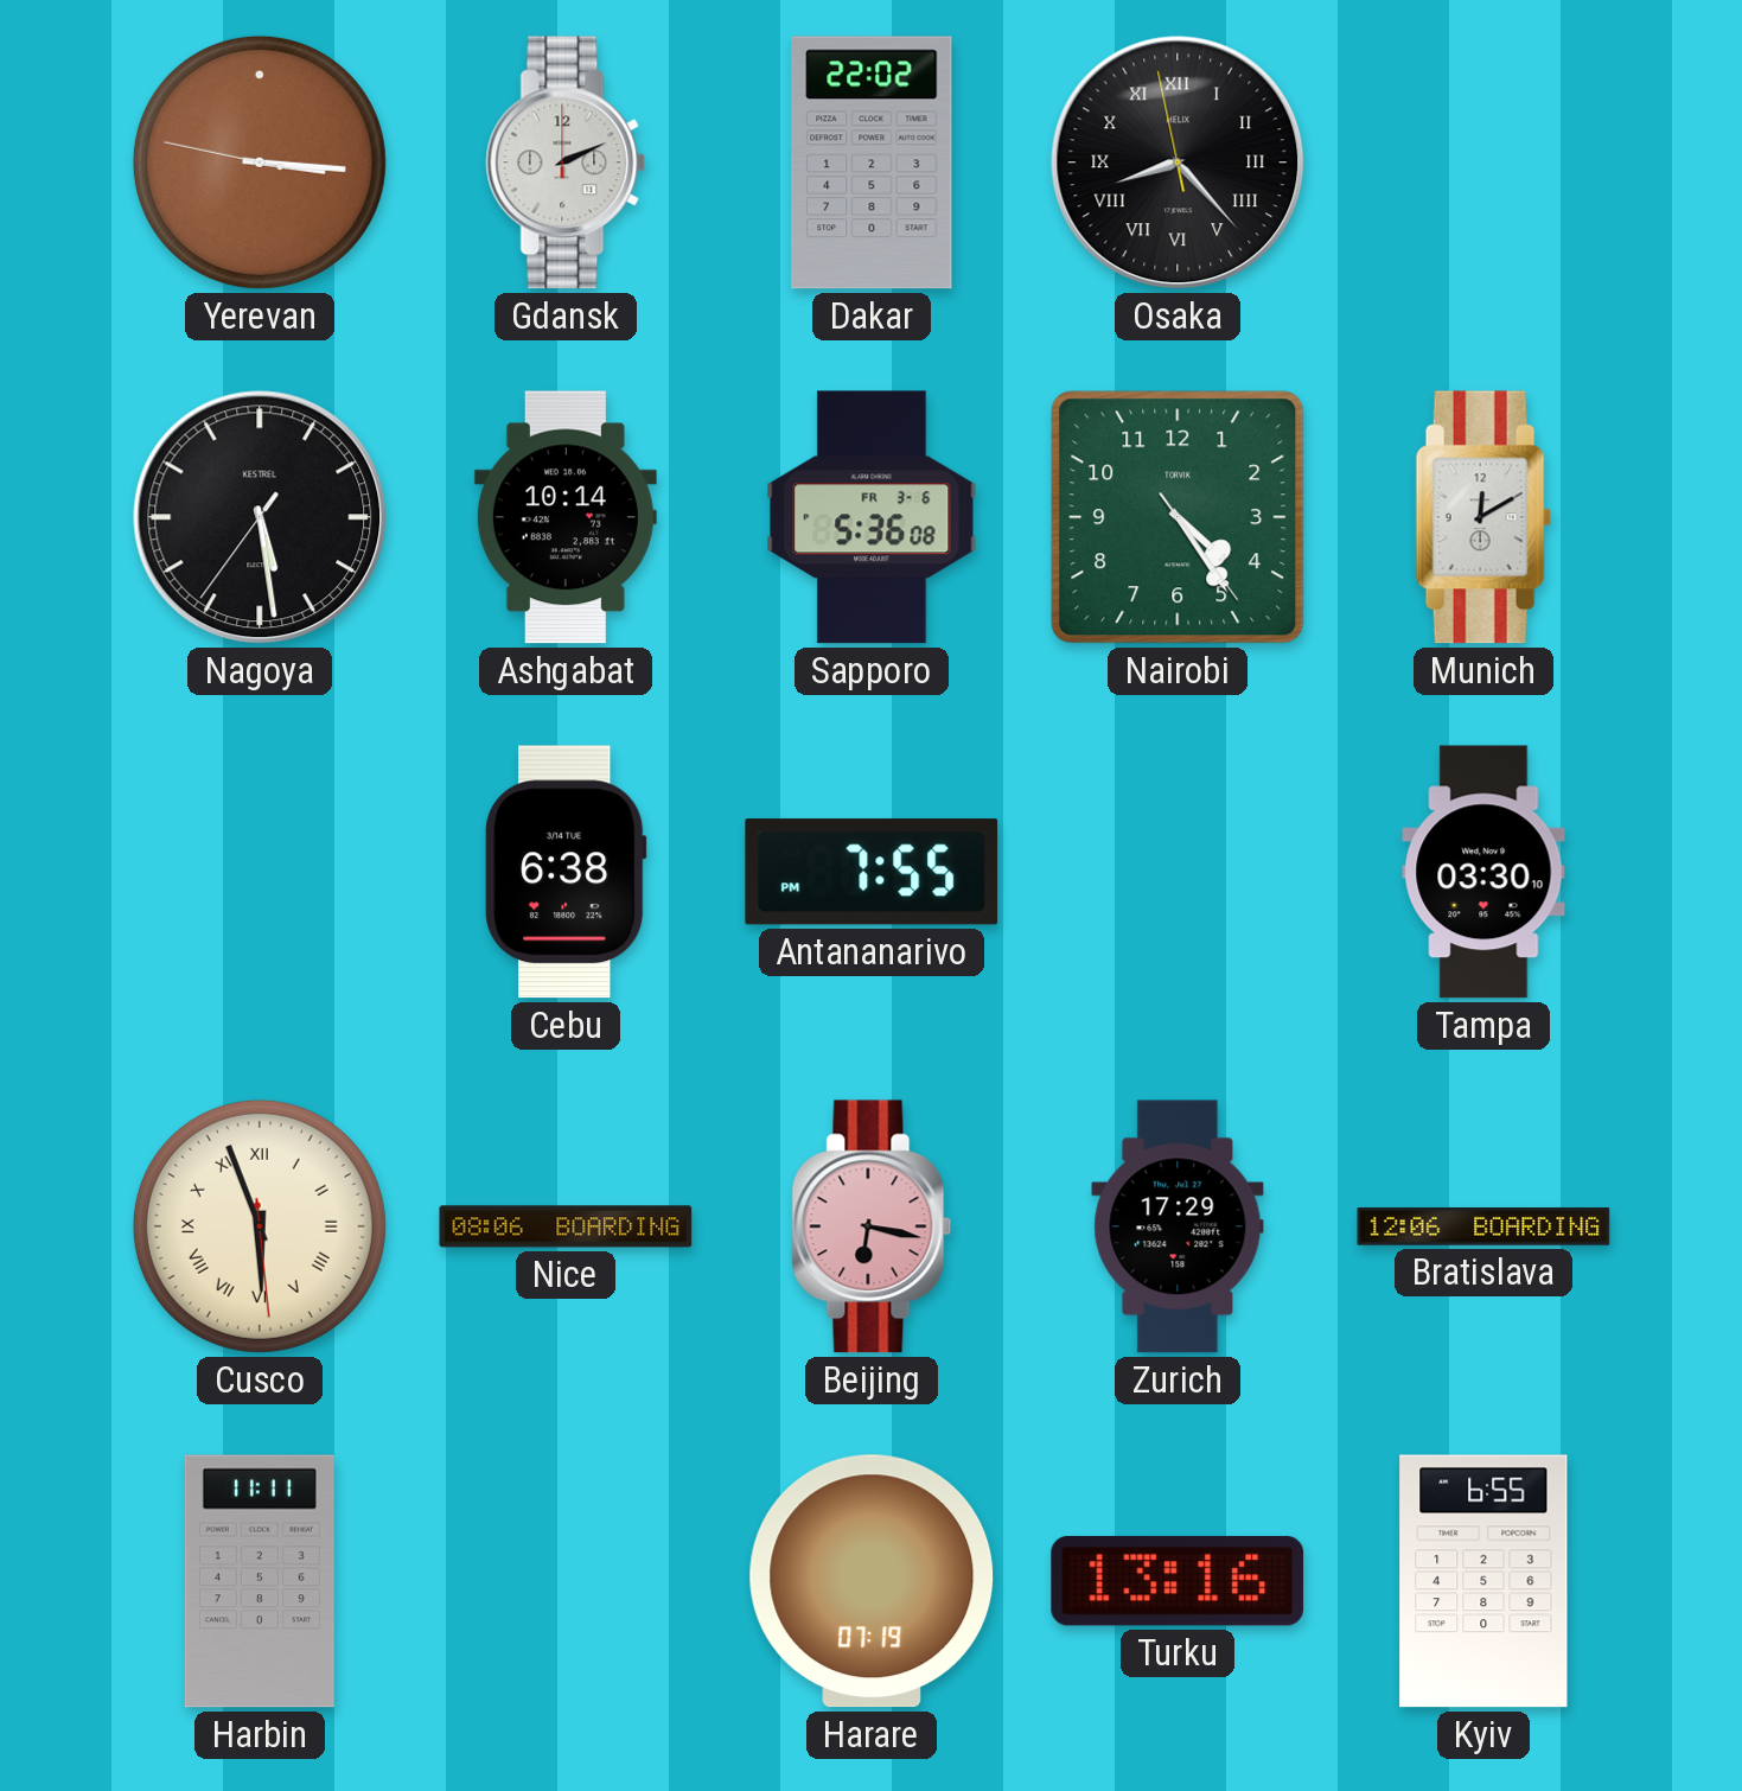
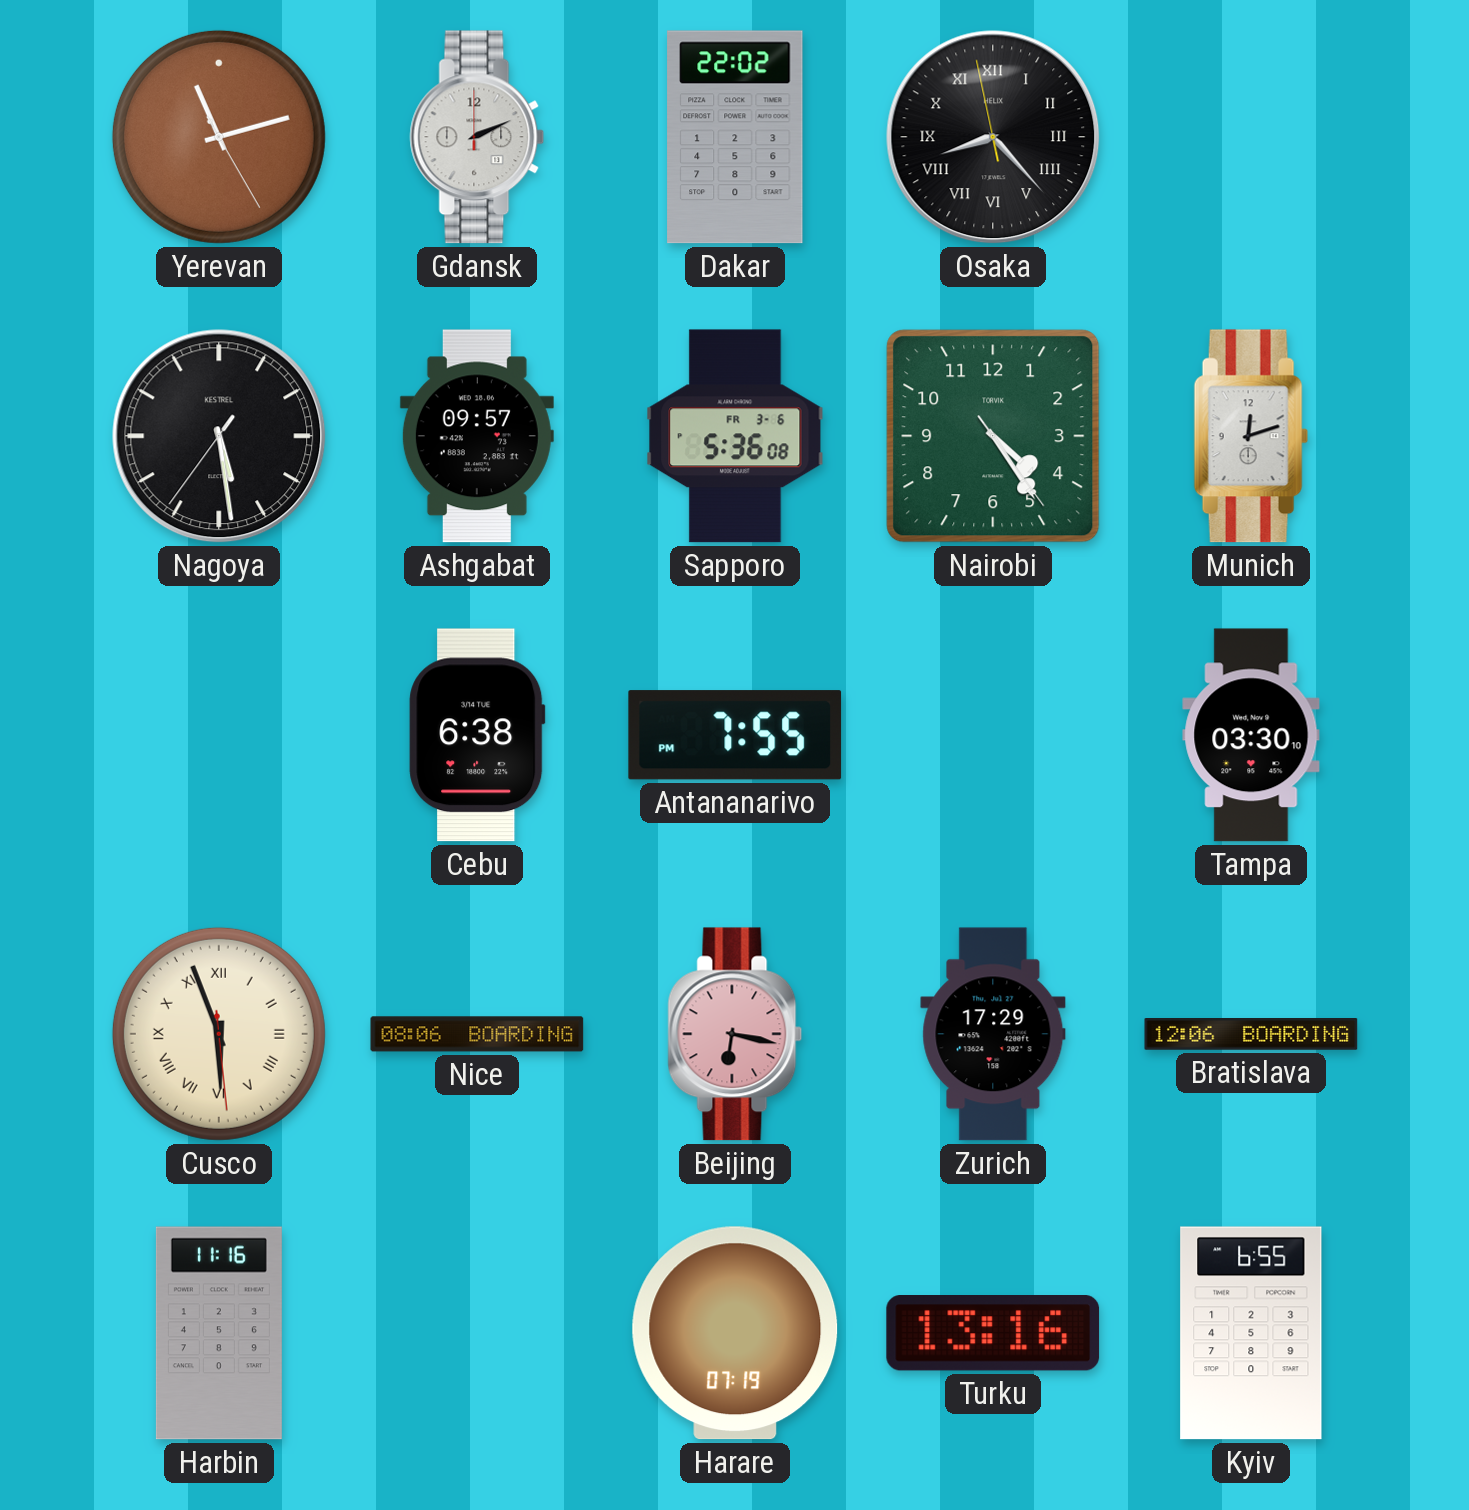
Yerevan: 3:15 -> 11:12
Ashgabat: 10:14 -> 09:57
Munich: 12:10 -> 12:12
Harbin: 11:11 -> 11:16
